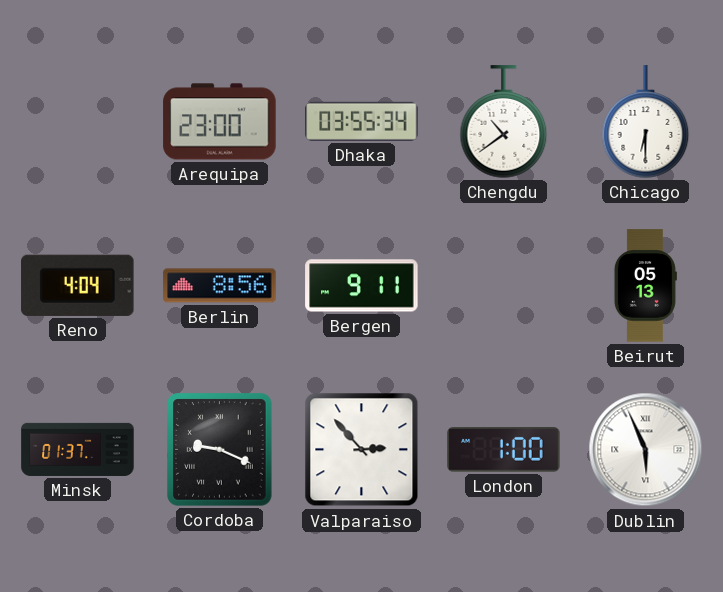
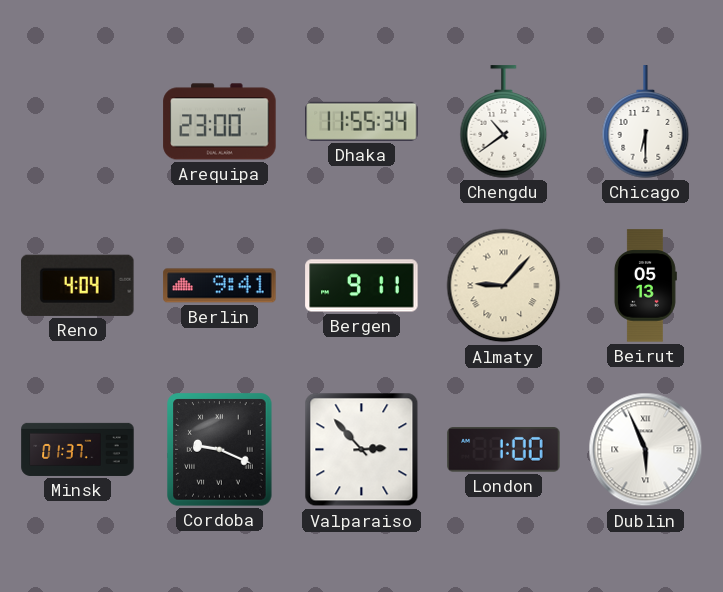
Dhaka: 03:55 -> 11:55
Berlin: 8:56 -> 9:41
Almaty: none -> 9:07
